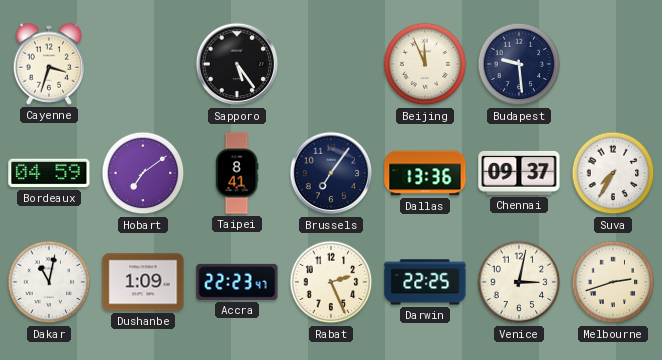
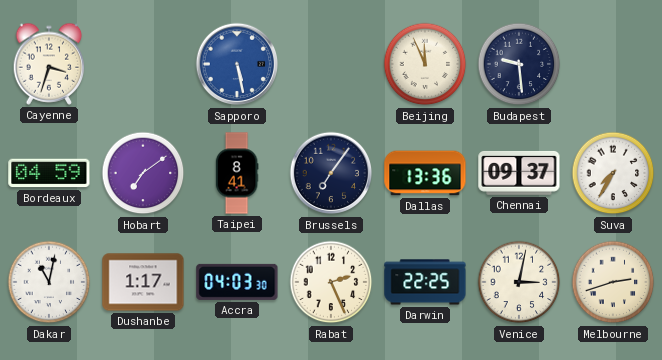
Sapporo: 5:24 -> 5:28
Sapporo dial: black -> blue
Dushanbe: 1:09 -> 1:17
Accra: 22:23 -> 04:03
